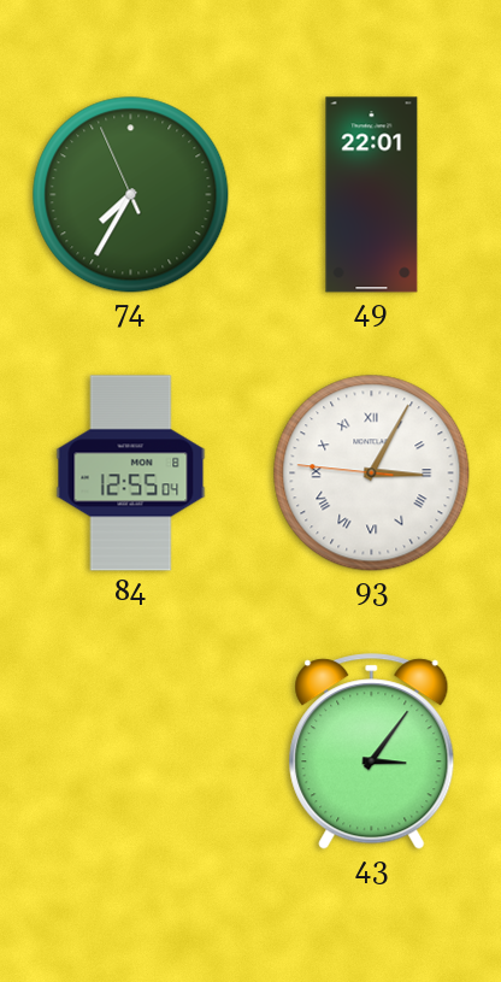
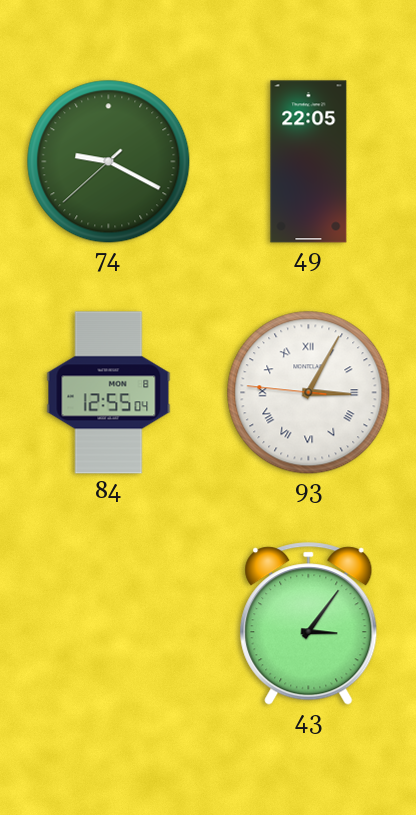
74: 7:34 -> 9:19
49: 22:01 -> 22:05
